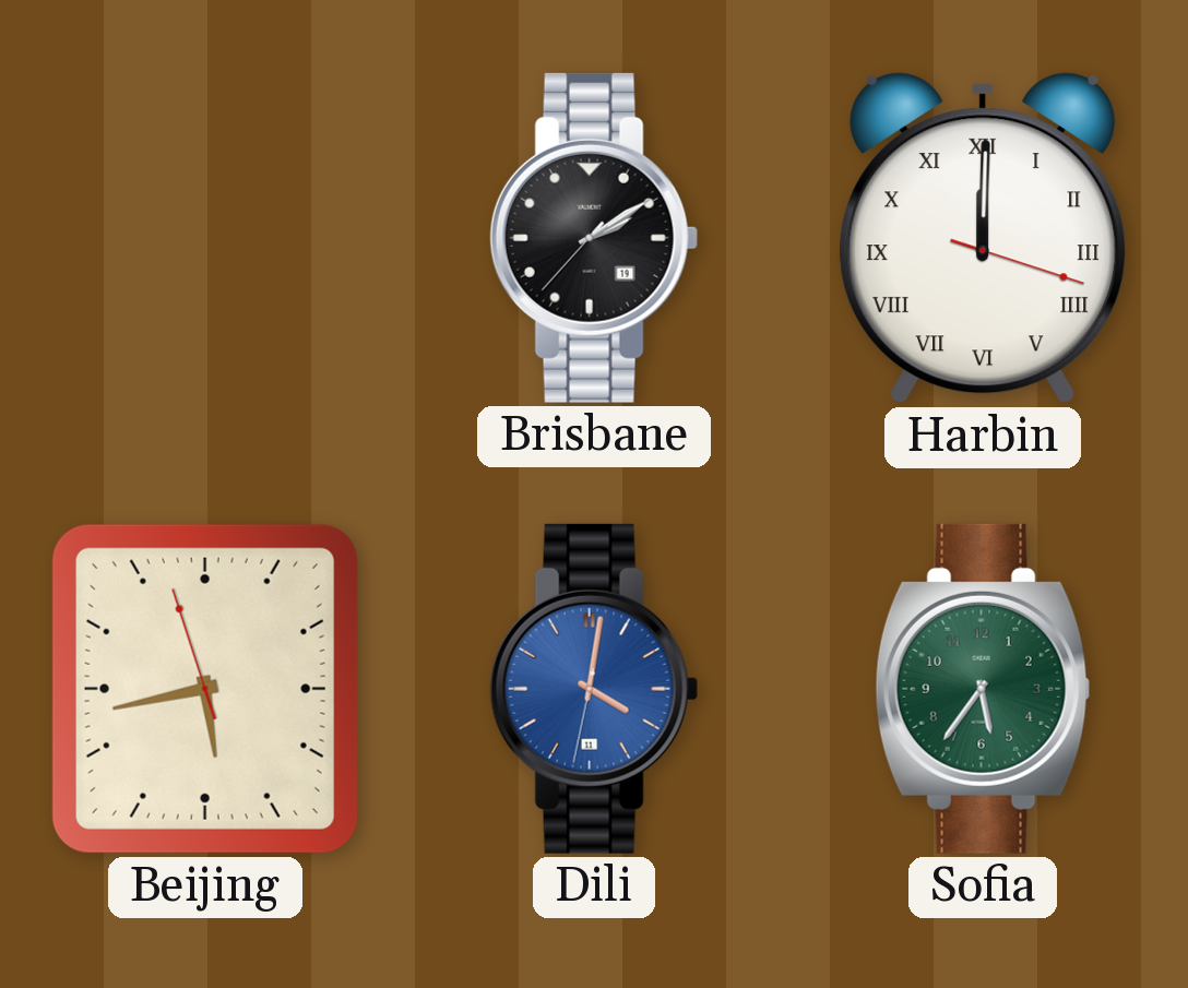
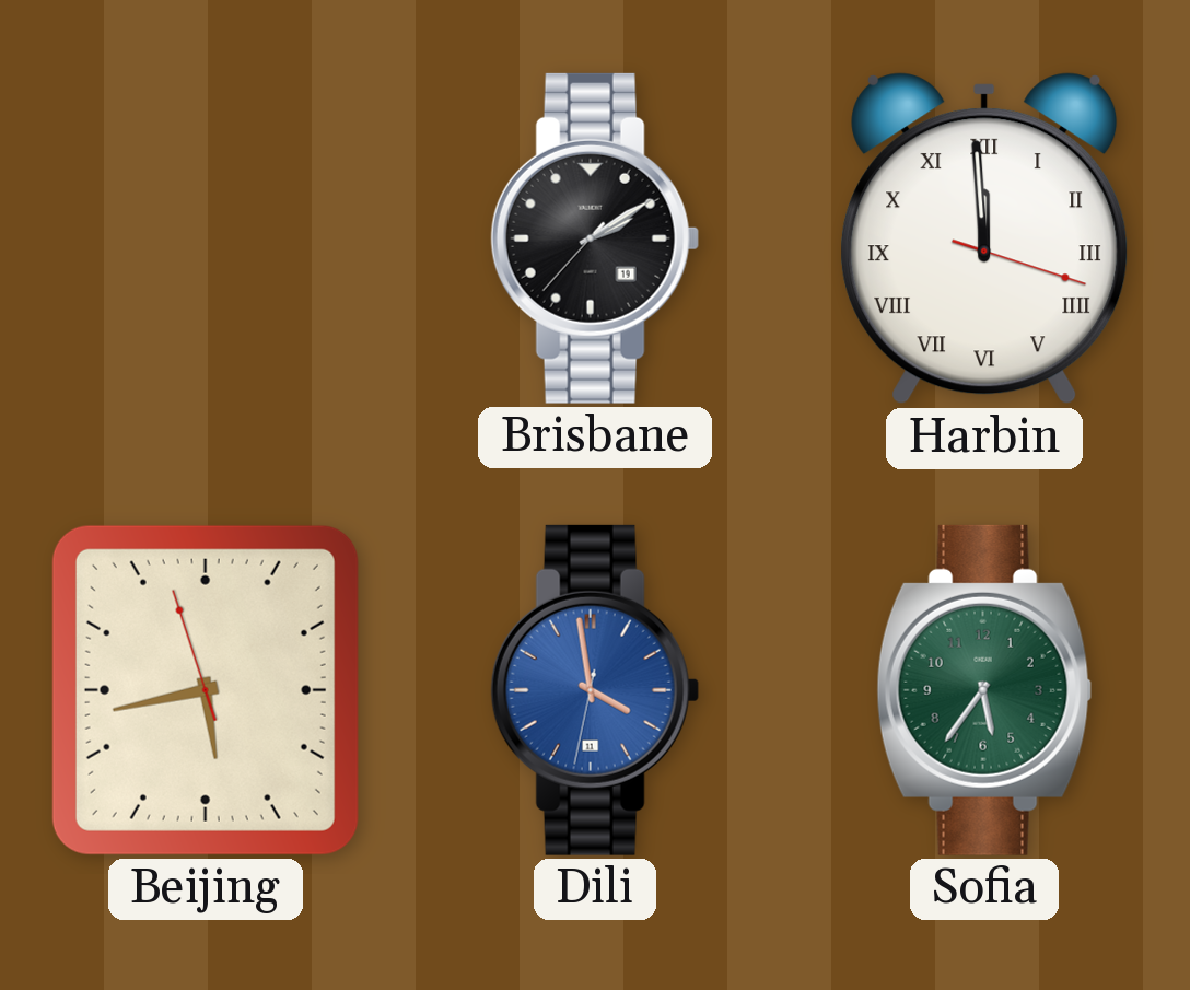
Harbin: 12:00 -> 11:59
Dili: 4:01 -> 3:58
